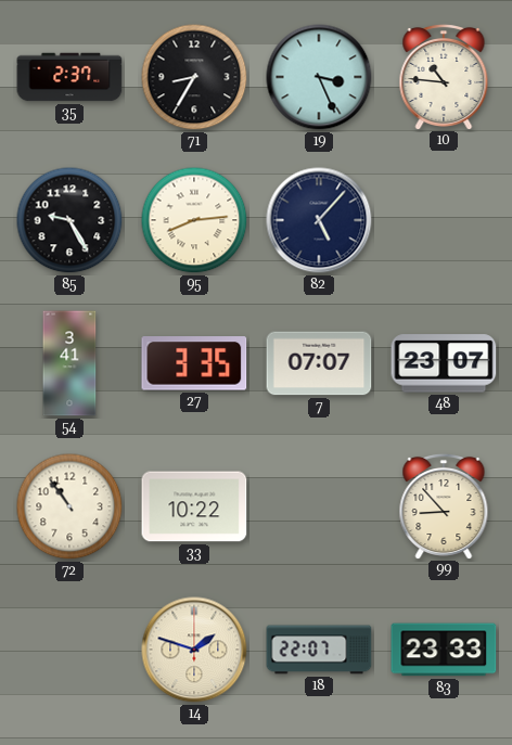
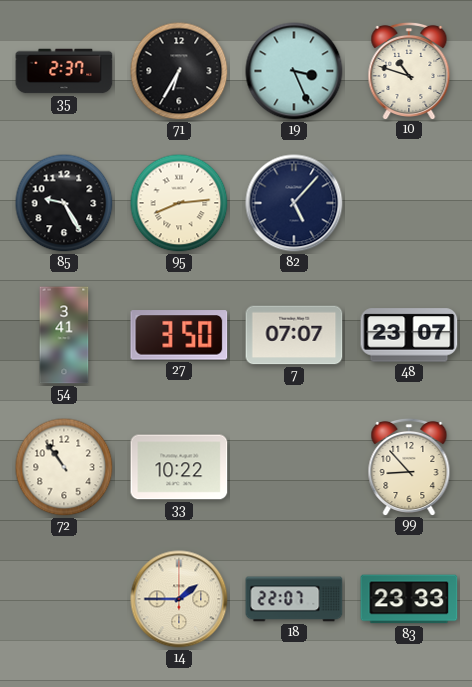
71: 8:35 -> 6:35
10: 10:46 -> 10:48
27: 3:35 -> 3:50
14: 1:48 -> 1:45
